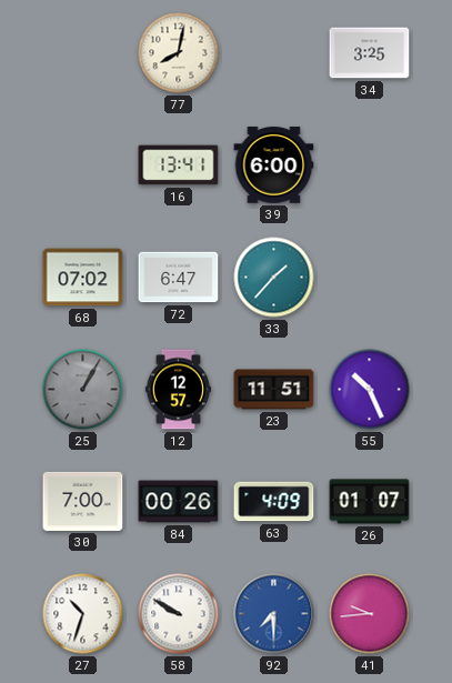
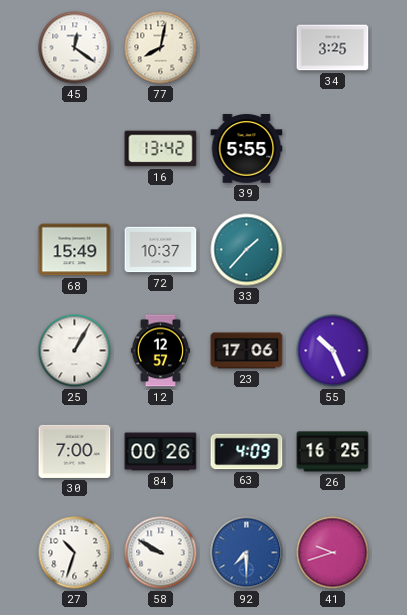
45: none -> 12:21
16: 13:41 -> 13:42
39: 6:00 -> 5:55
68: 07:02 -> 15:49
72: 6:47 -> 10:37
25 dial: grey -> white
23: 11:51 -> 17:06
26: 01:07 -> 16:25
41: 9:44 -> 9:42
